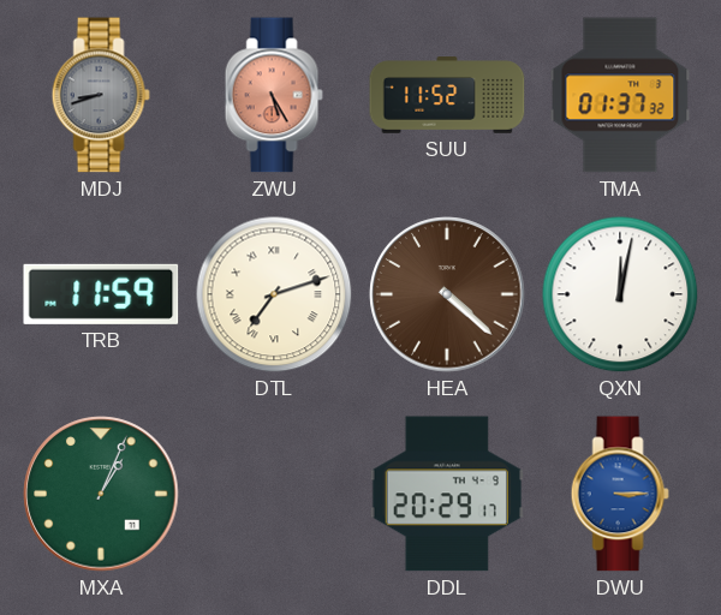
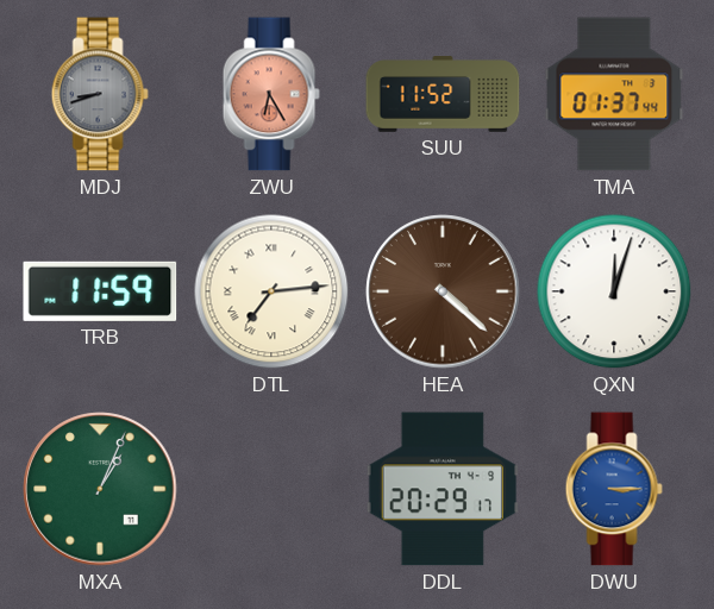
ZWU: 5:25 -> 6:25
TMA: 01:37:32 -> 01:37:44
DTL: 7:12 -> 7:14
QXN: 12:02 -> 12:03
